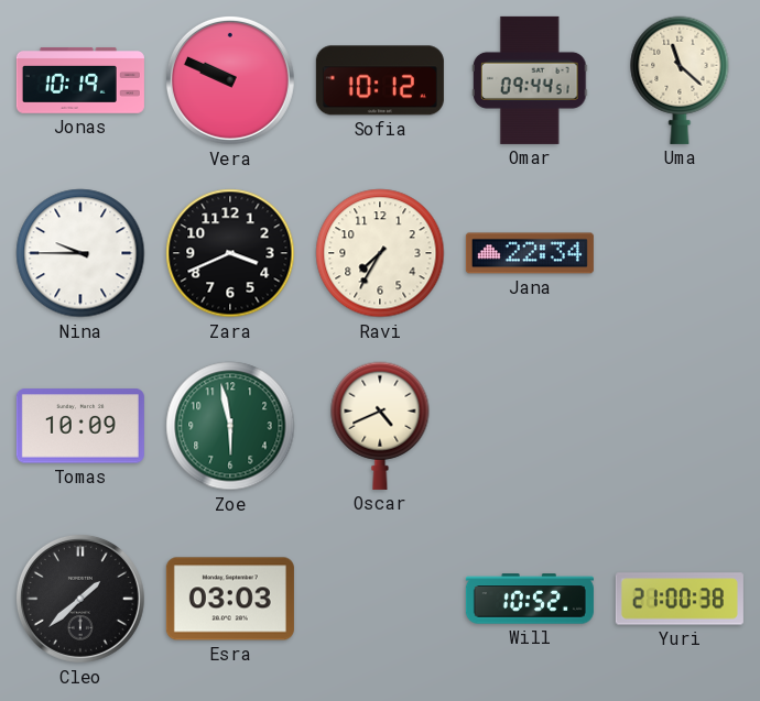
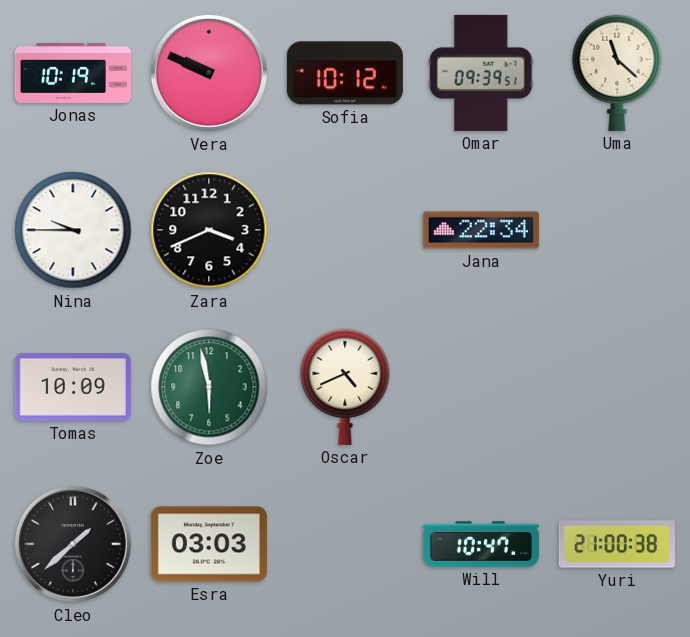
Omar: 09:44 -> 09:39
Ravi: 7:35 -> none
Will: 10:52 -> 10:47
